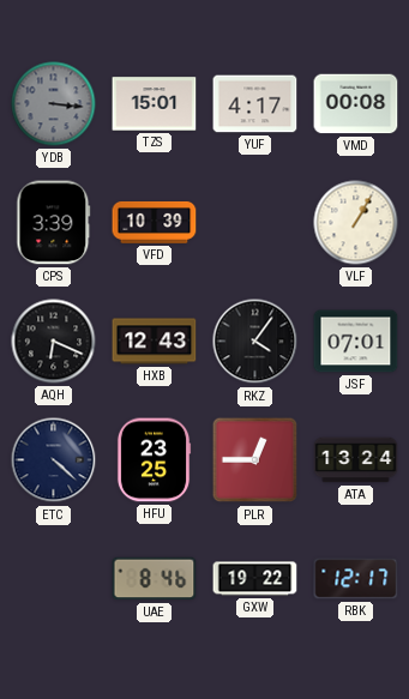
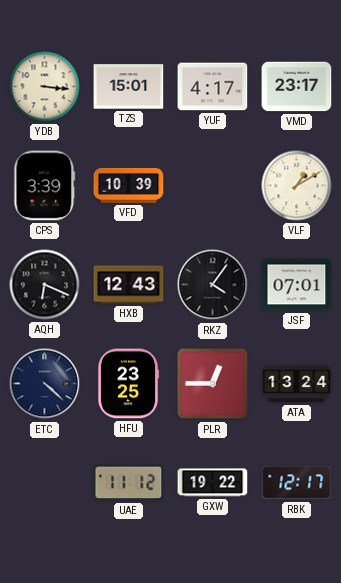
YDB dial: grey -> cream
VMD: 00:08 -> 23:17
VLF: 1:05 -> 1:10
UAE: 8:46 -> 11:12
